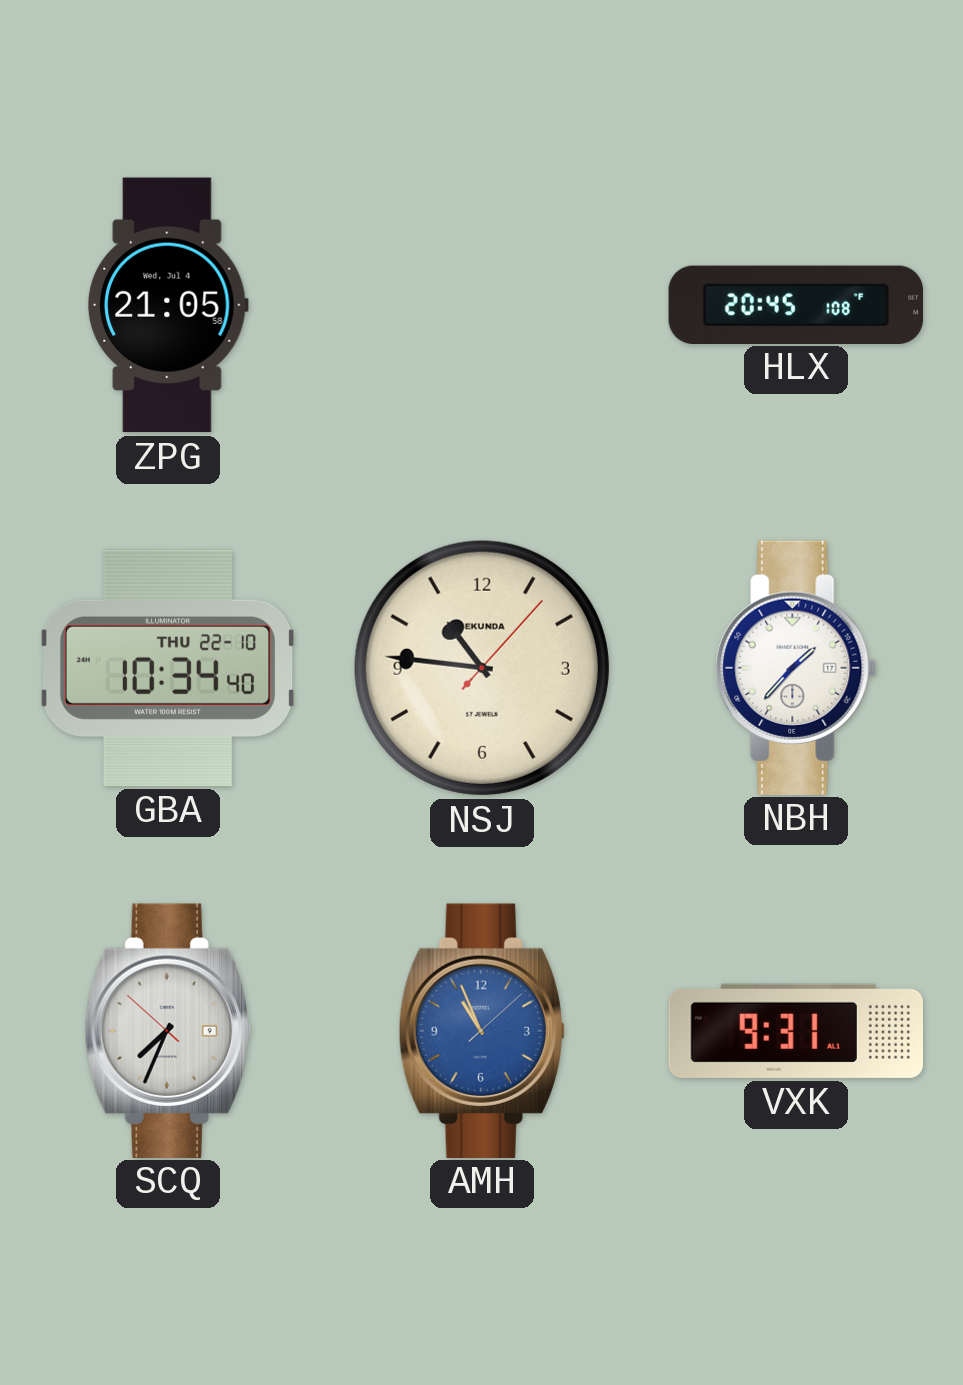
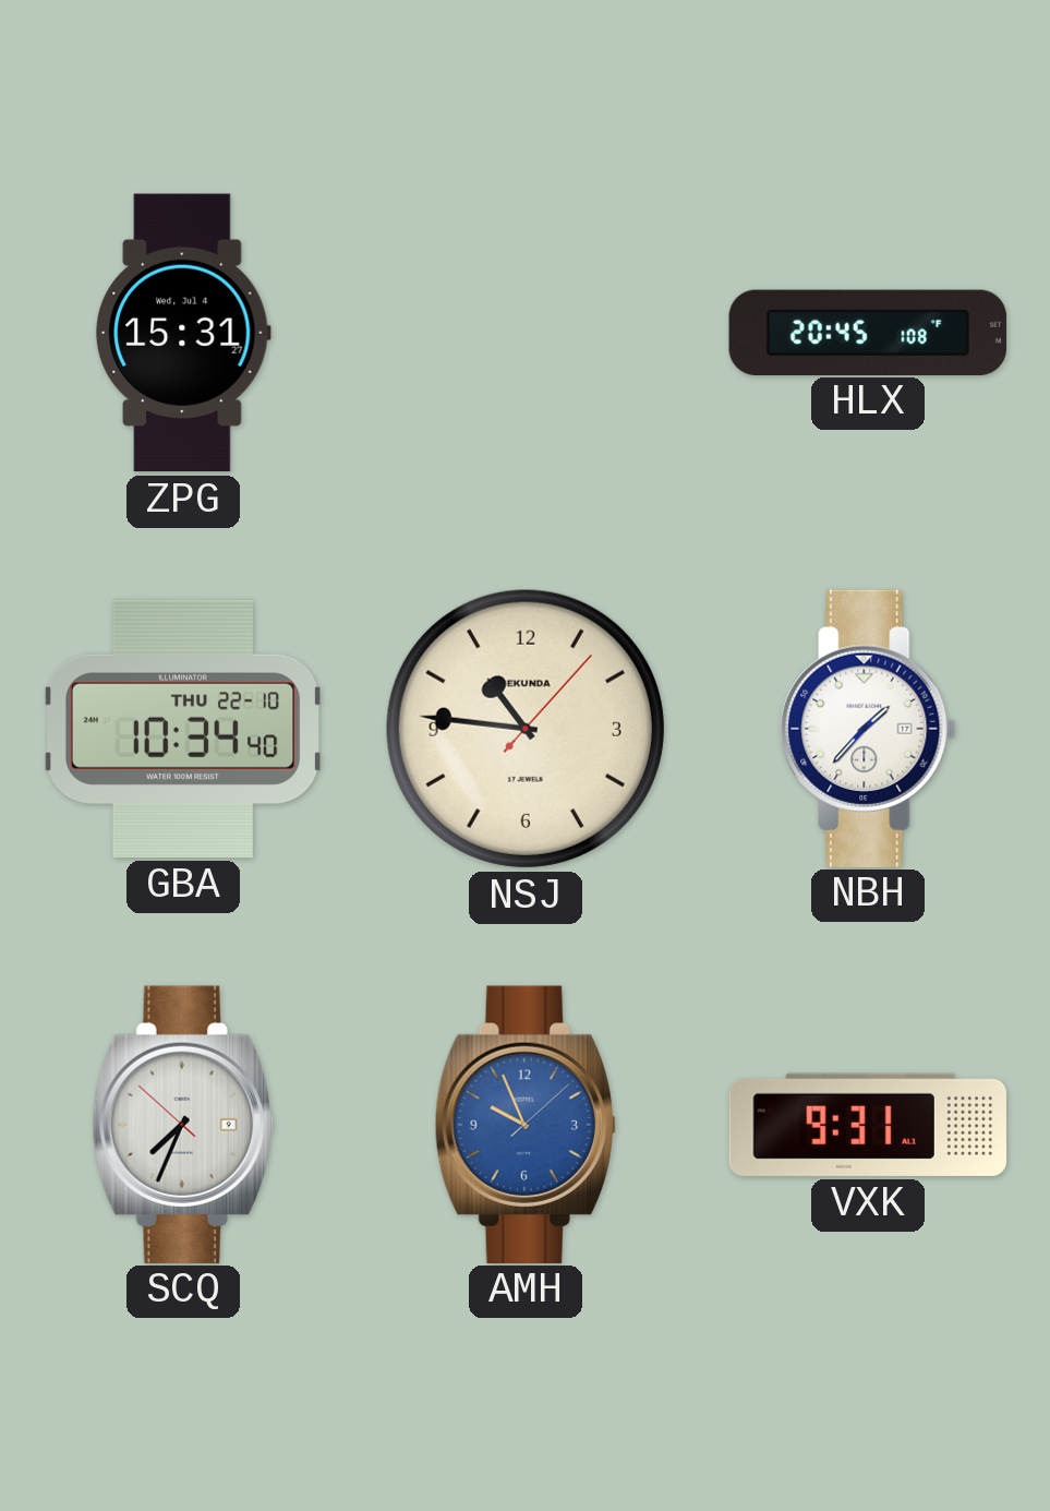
ZPG: 21:05 -> 15:31
AMH: 10:56 -> 9:56
